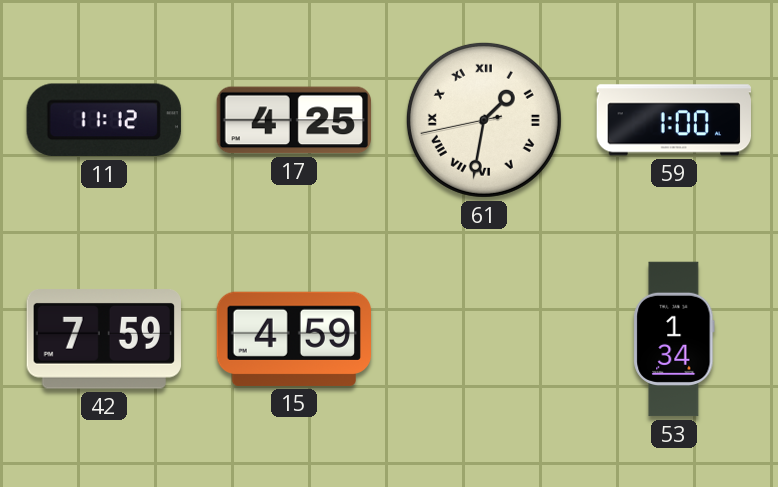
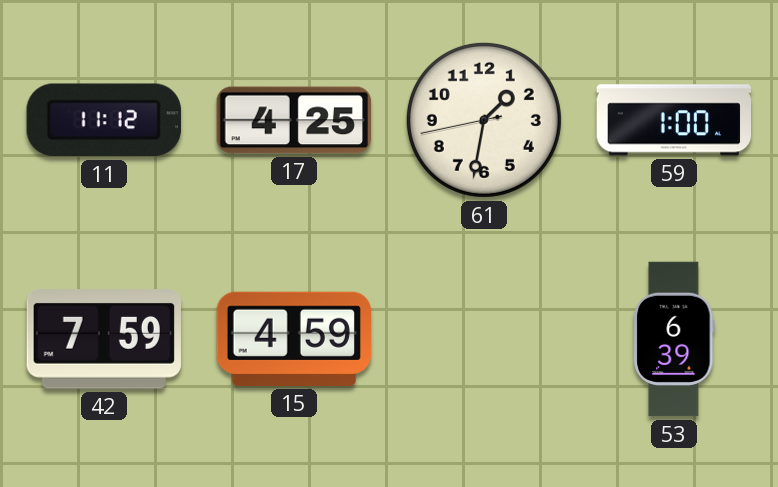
61 numerals: Roman -> Arabic
53: 1:34 -> 6:39
